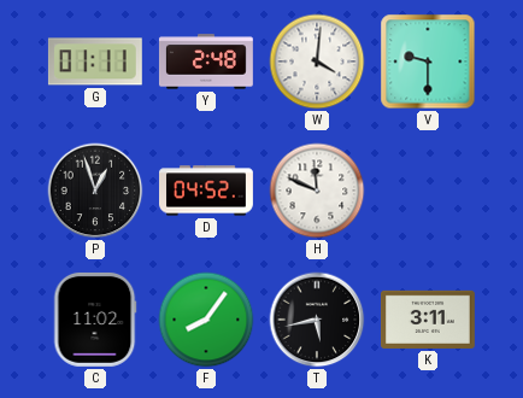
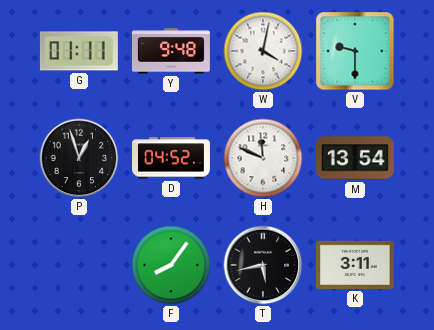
Y: 2:48 -> 9:48
W: 4:01 -> 4:02
M: none -> 13:54
C: 11:02 -> none
